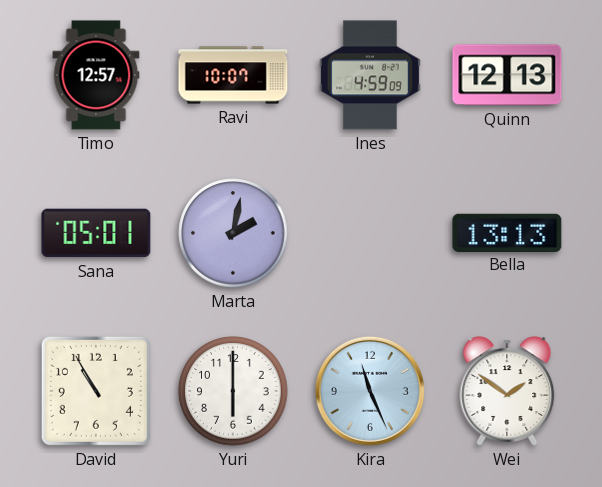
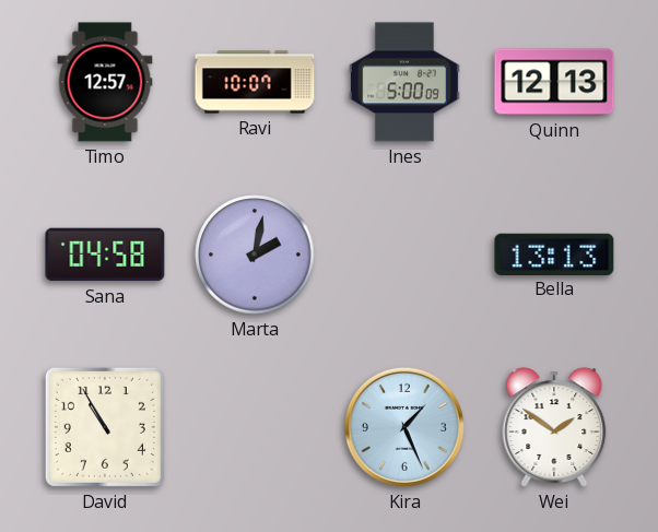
Ines: 4:59 -> 5:00
Sana: 05:01 -> 04:58
Yuri: 6:00 -> none
Kira: 11:26 -> 1:26
